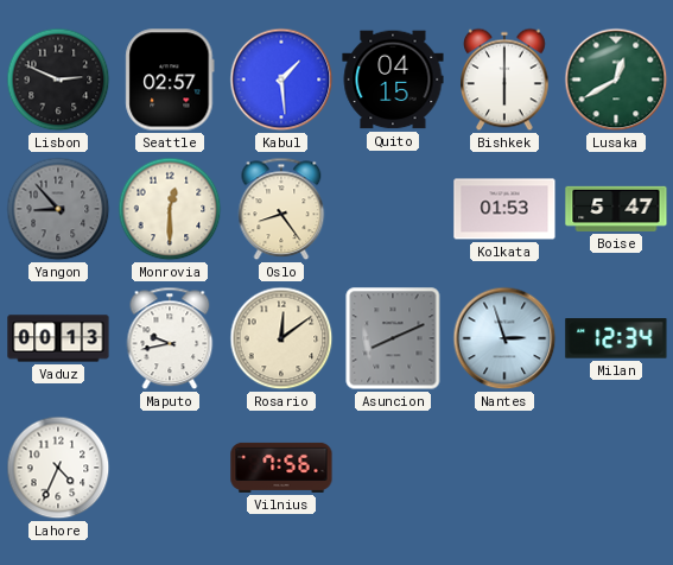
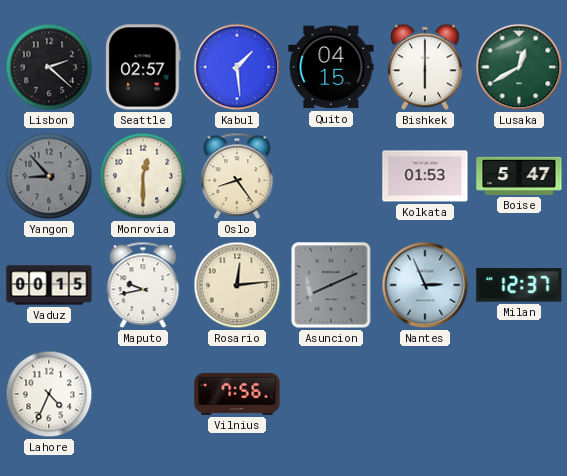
Lisbon: 2:49 -> 2:22
Vaduz: 00:13 -> 00:15
Rosario: 12:09 -> 12:14
Nantes: 2:57 -> 2:56
Milan: 12:34 -> 12:37
